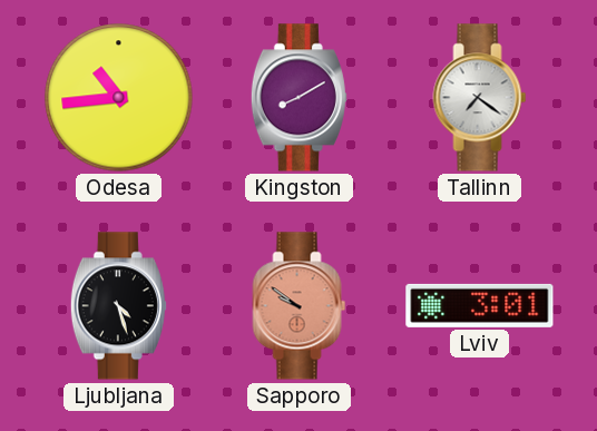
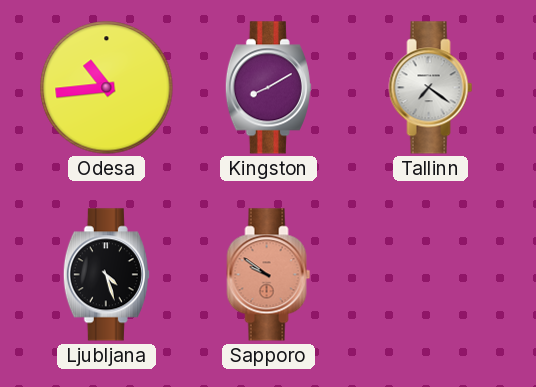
Lviv: 3:01 -> none
